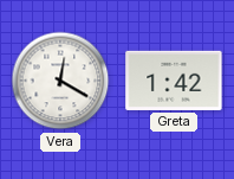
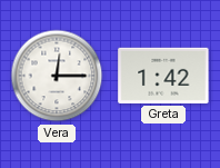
Vera: 12:20 -> 12:15
